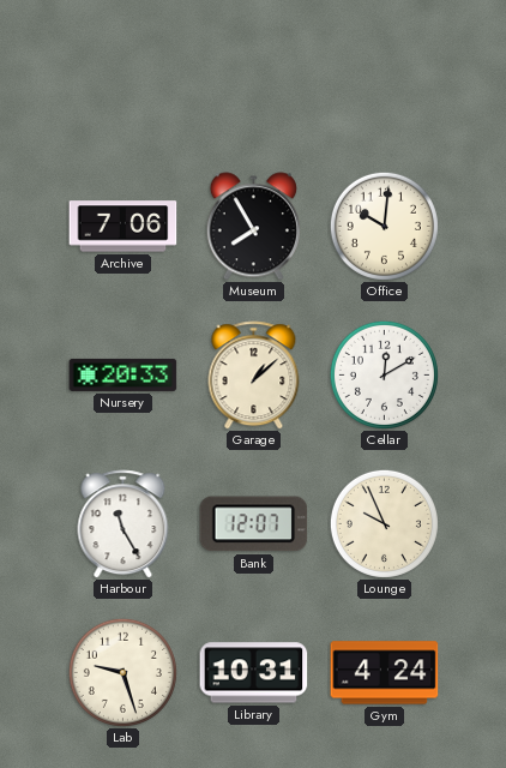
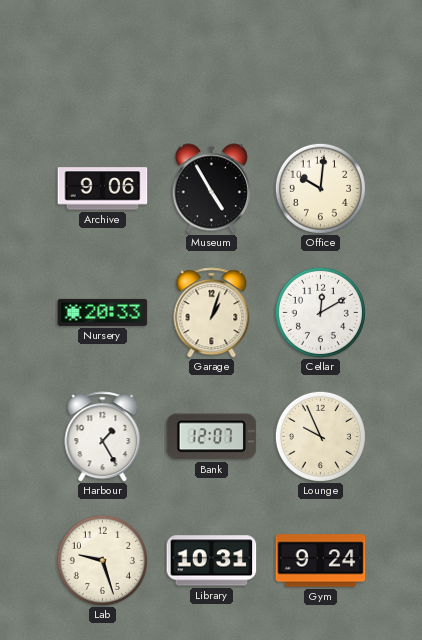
Archive: 7:06 -> 9:06
Museum: 7:55 -> 4:55
Garage: 1:08 -> 1:03
Harbour: 11:25 -> 1:25
Gym: 4:24 -> 9:24
